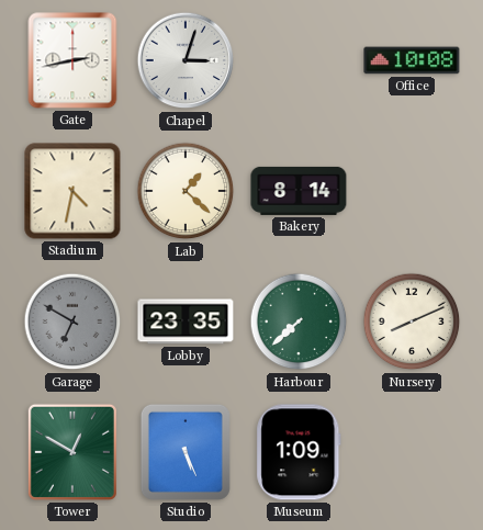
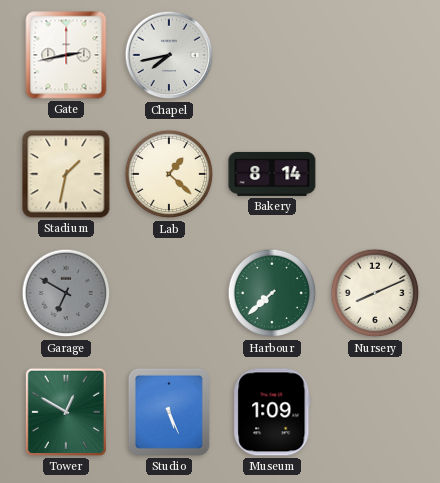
Chapel: 3:03 -> 7:43
Office: 10:08 -> none
Stadium: 4:32 -> 1:32
Lobby: 23:35 -> none
